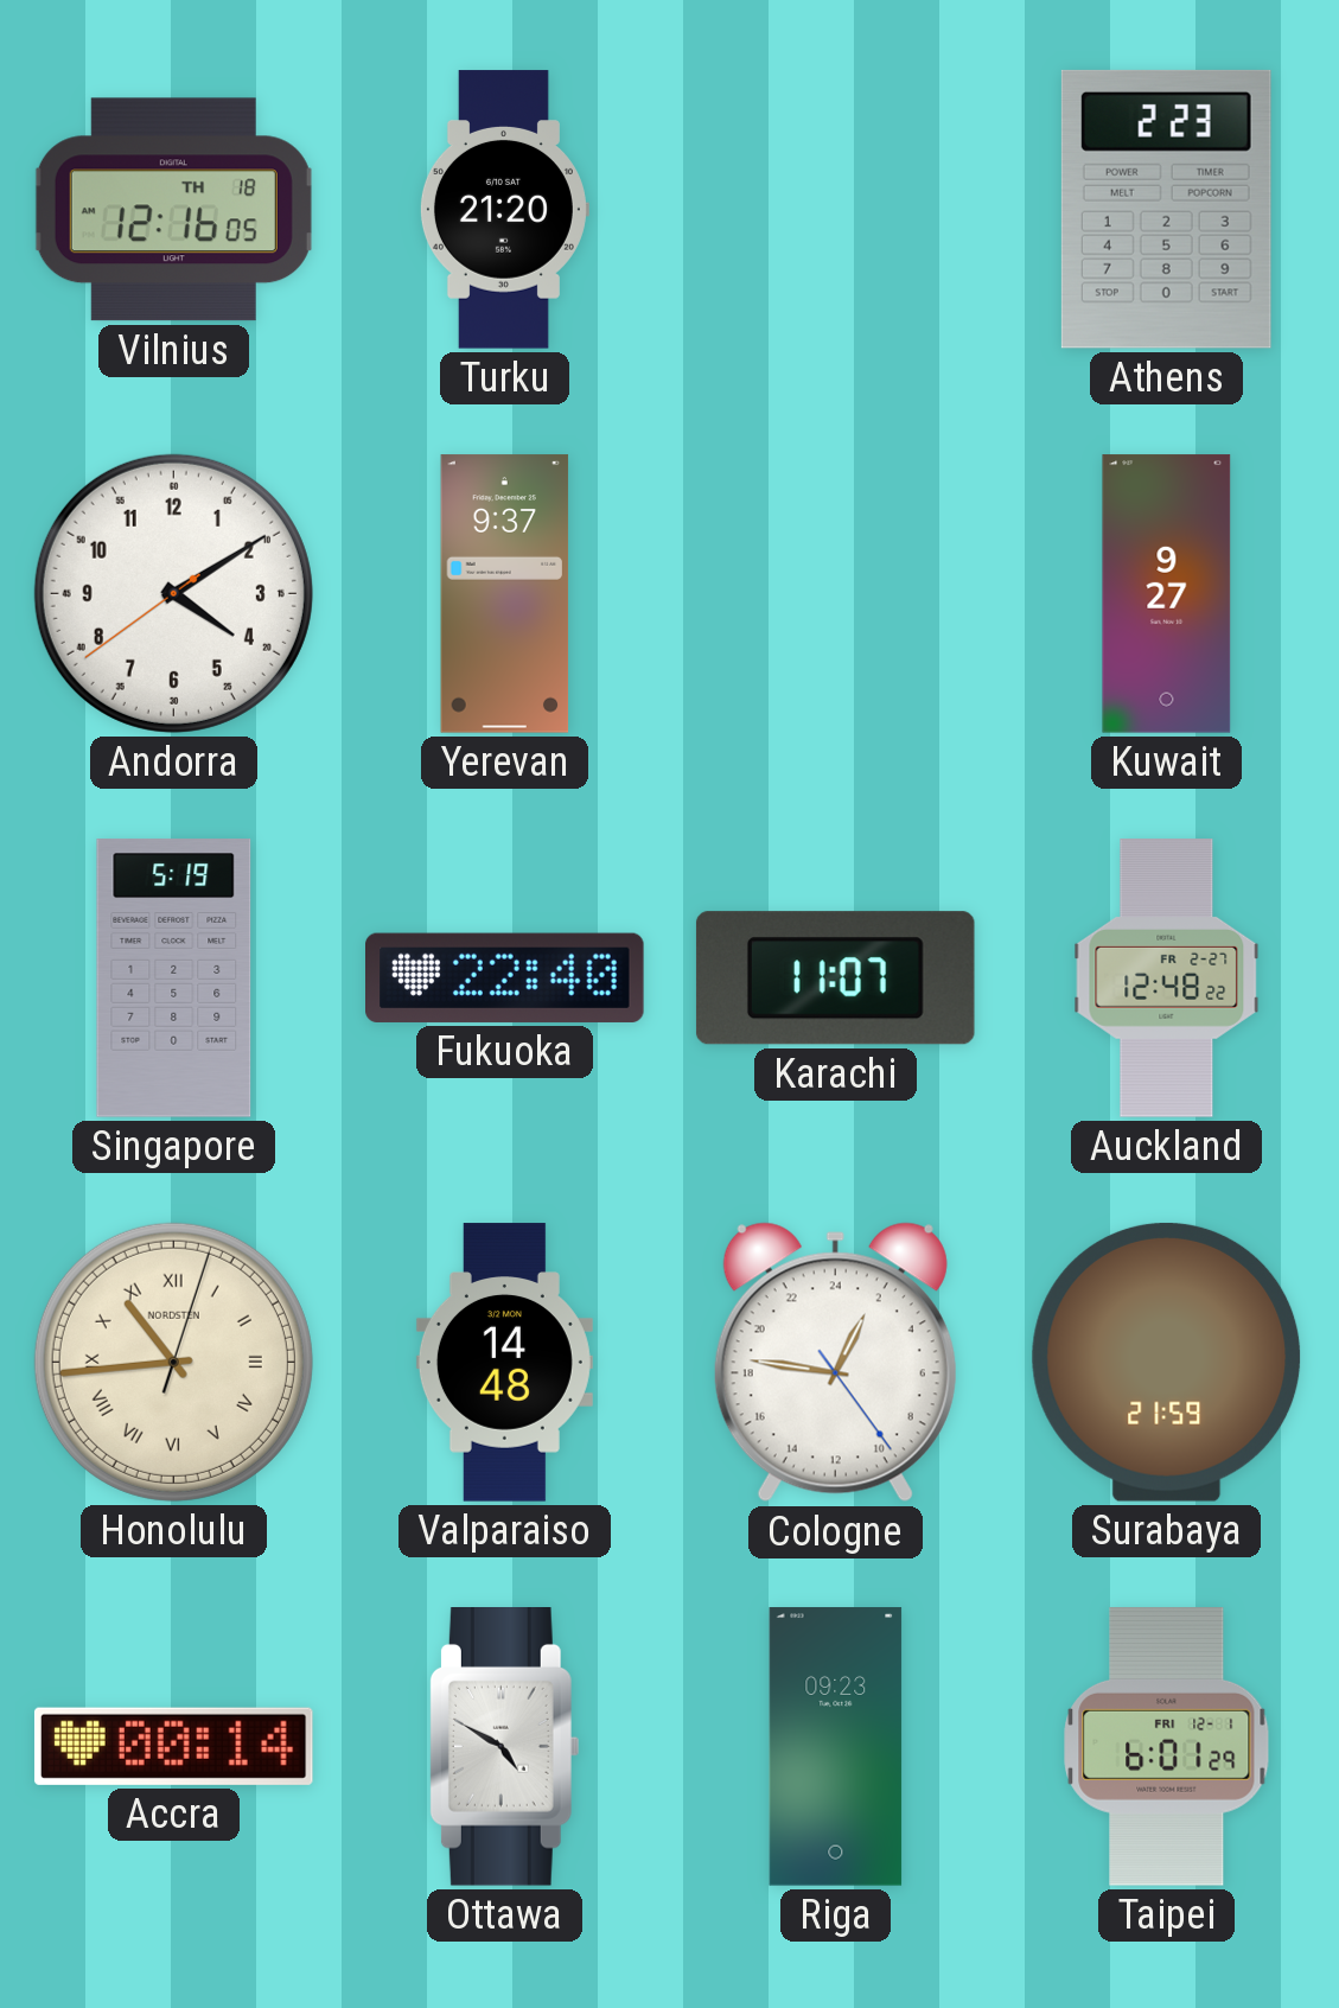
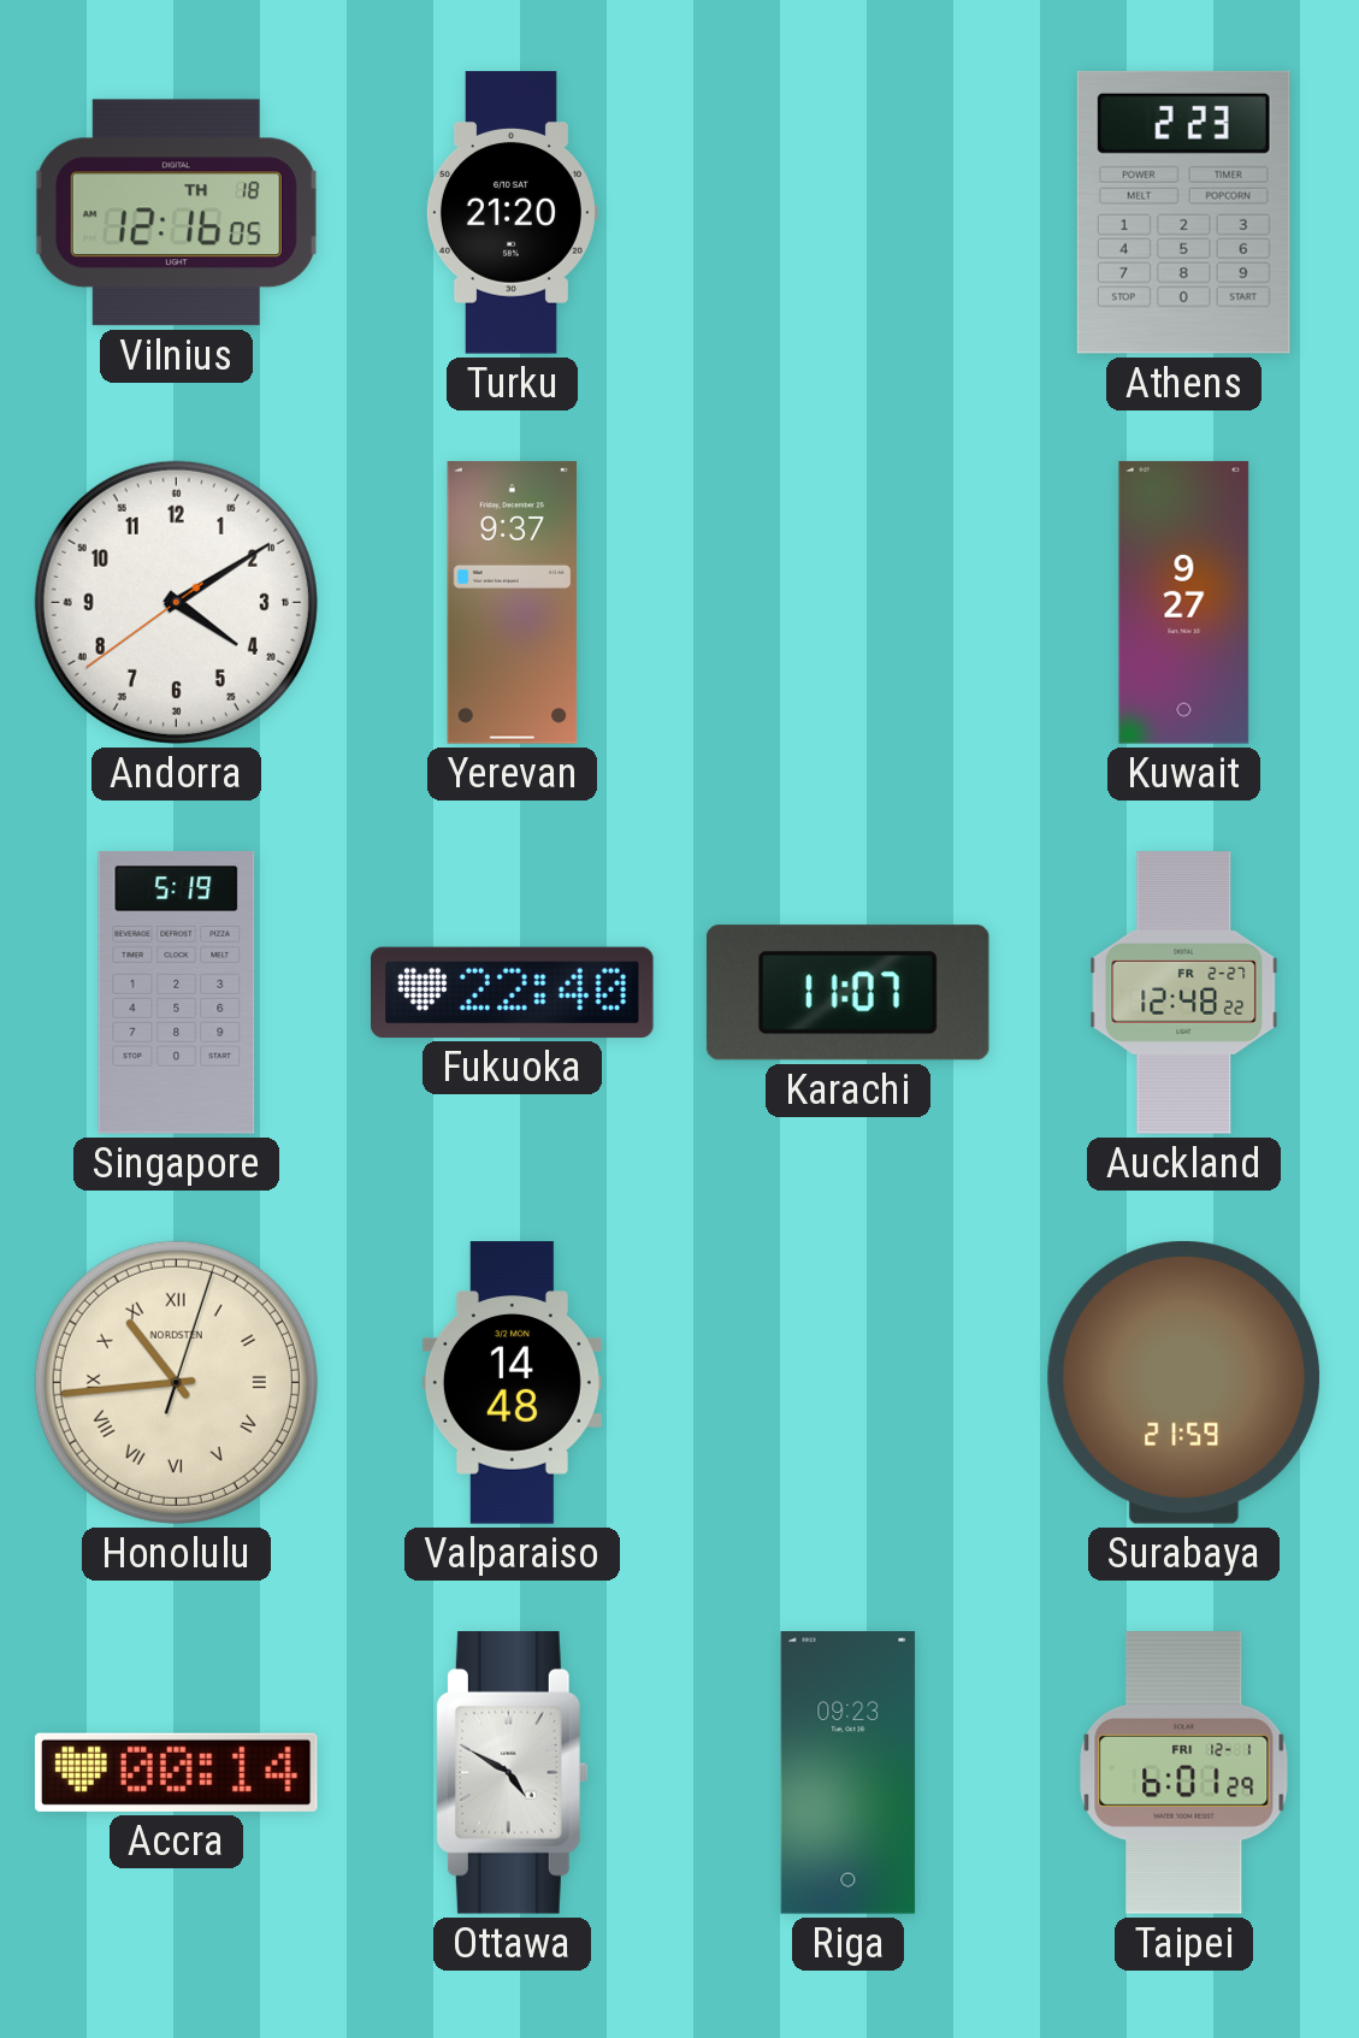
Cologne: 1:46 -> none
